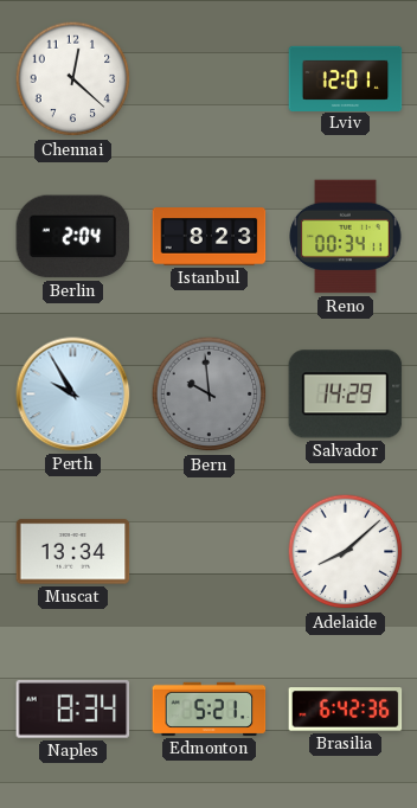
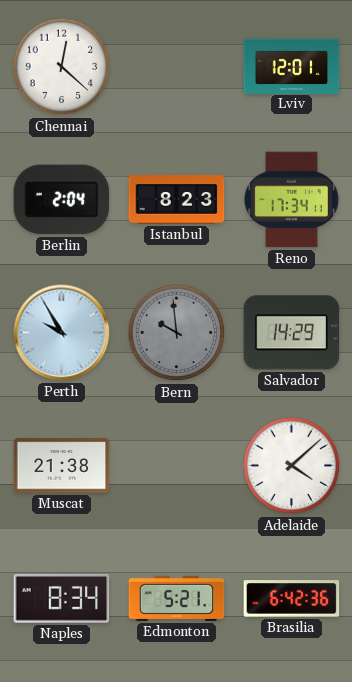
Reno: 00:34 -> 17:34
Muscat: 13:34 -> 21:38
Adelaide: 8:08 -> 4:08
